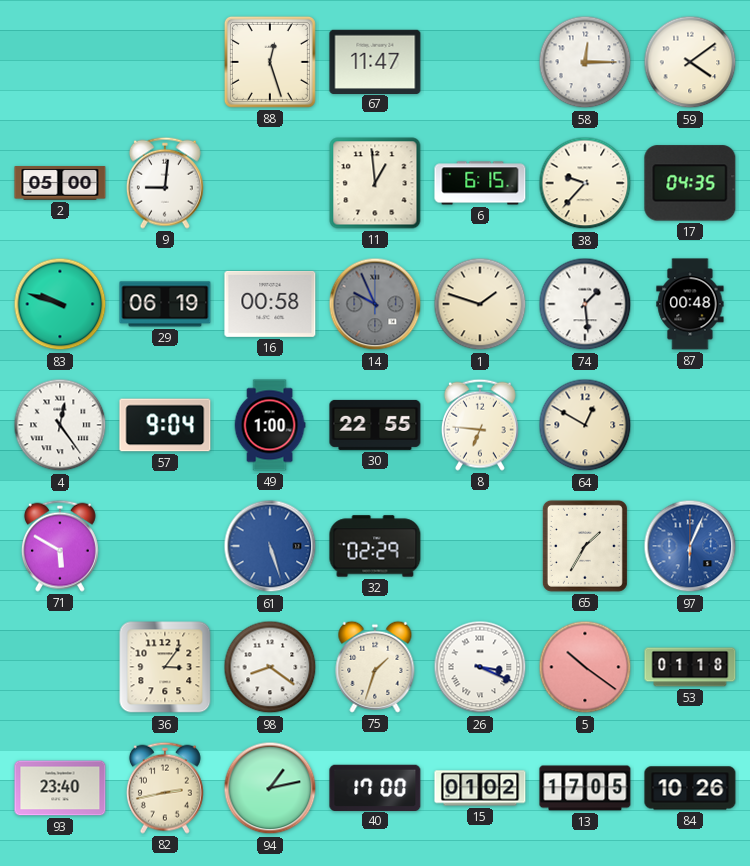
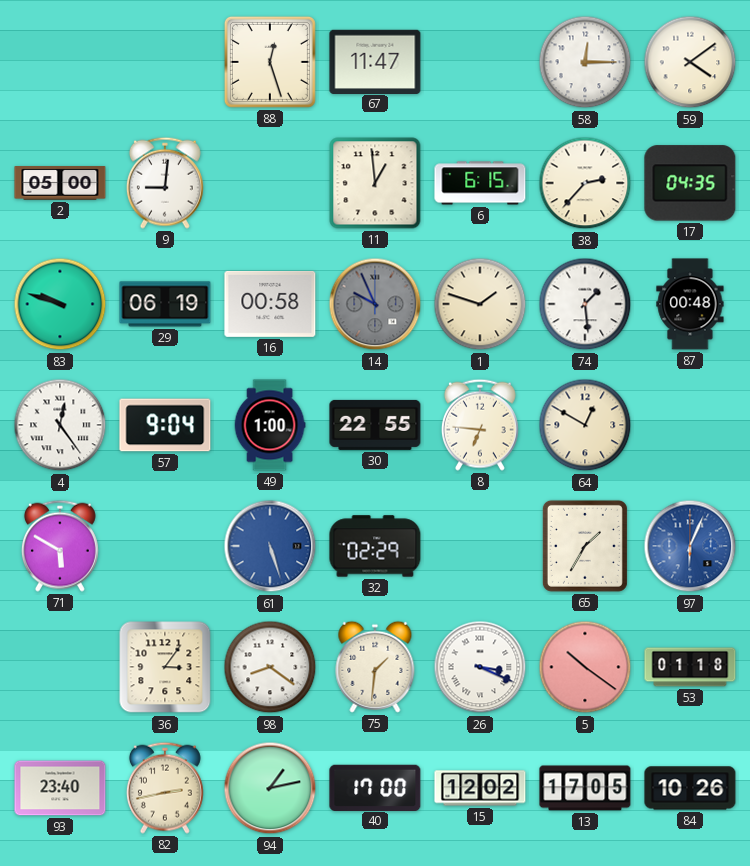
38: 9:37 -> 2:37
75: 1:33 -> 1:31
15: 01:02 -> 12:02
